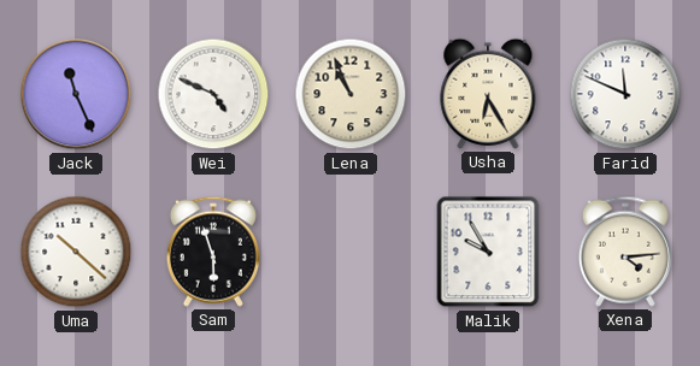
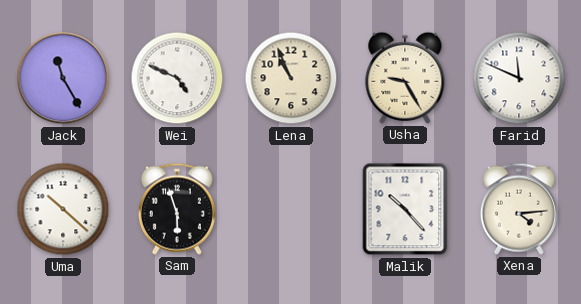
Jack: 11:26 -> 11:25
Usha: 6:25 -> 9:25
Malik: 9:55 -> 10:23
